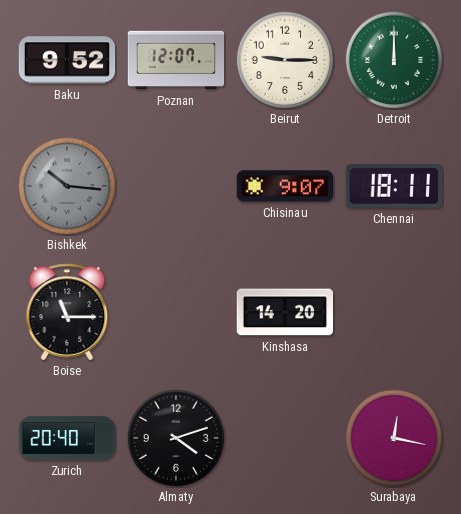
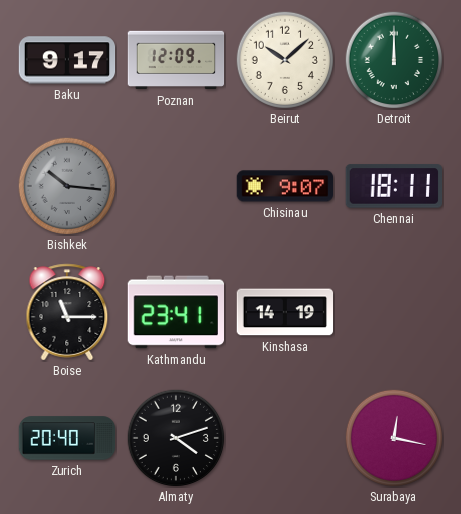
Baku: 9:52 -> 9:17
Poznan: 12:07 -> 12:09
Beirut: 9:15 -> 10:08
Kathmandu: none -> 23:41
Kinshasa: 14:20 -> 14:19
